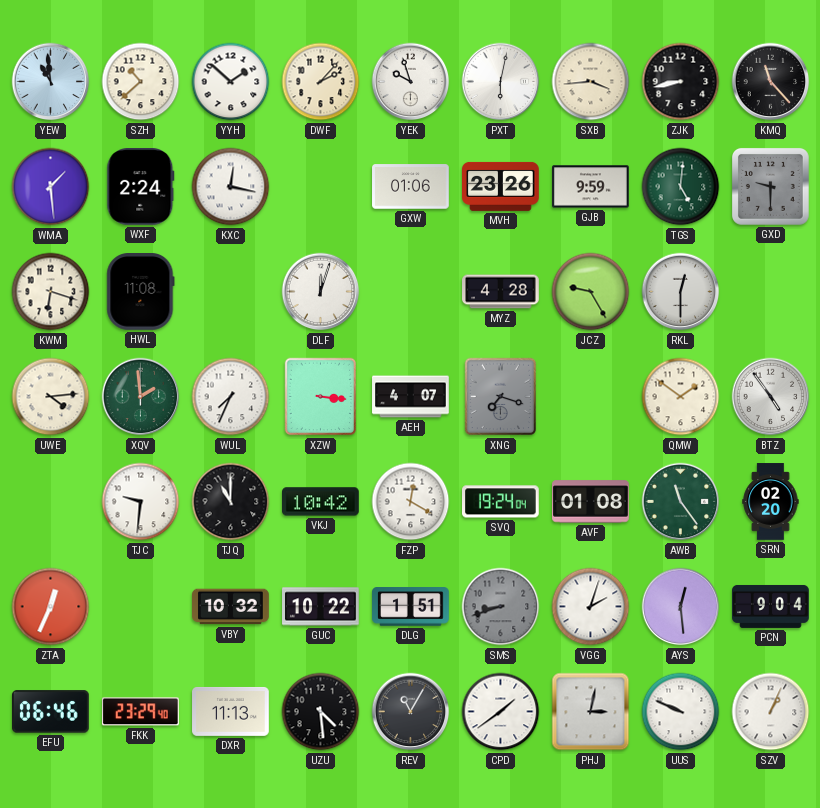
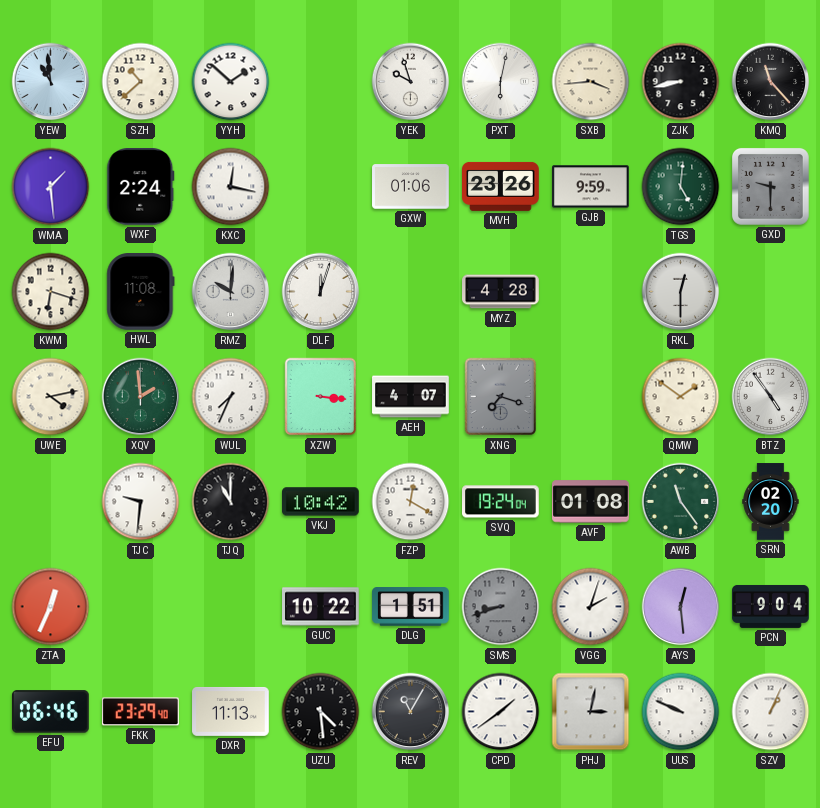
DWF: 2:07 -> none
RMZ: none -> 10:01
JCZ: 9:25 -> none
UWE: 4:14 -> 4:13
VBY: 10:32 -> none
